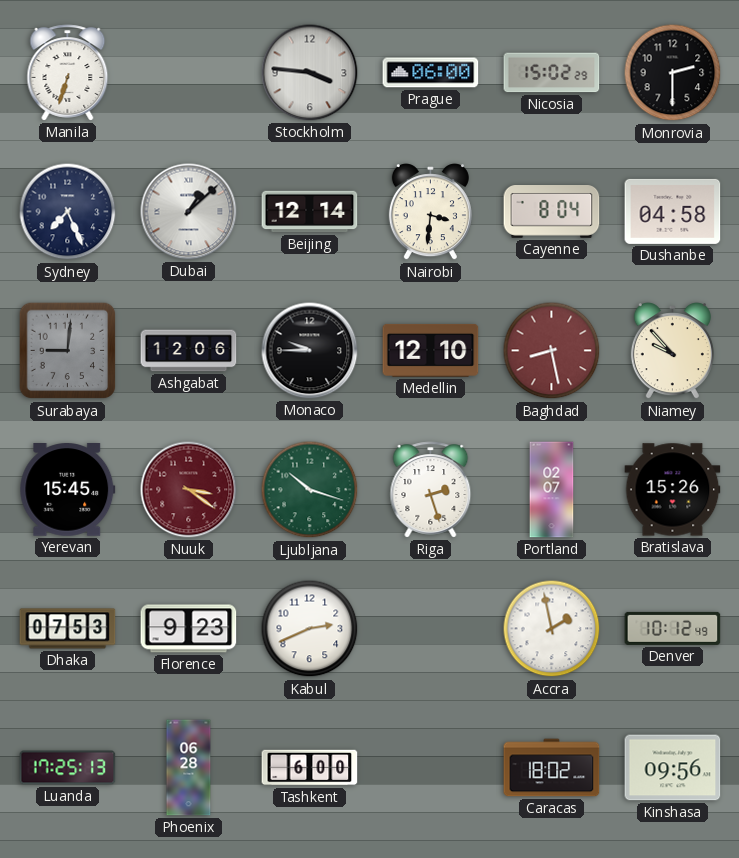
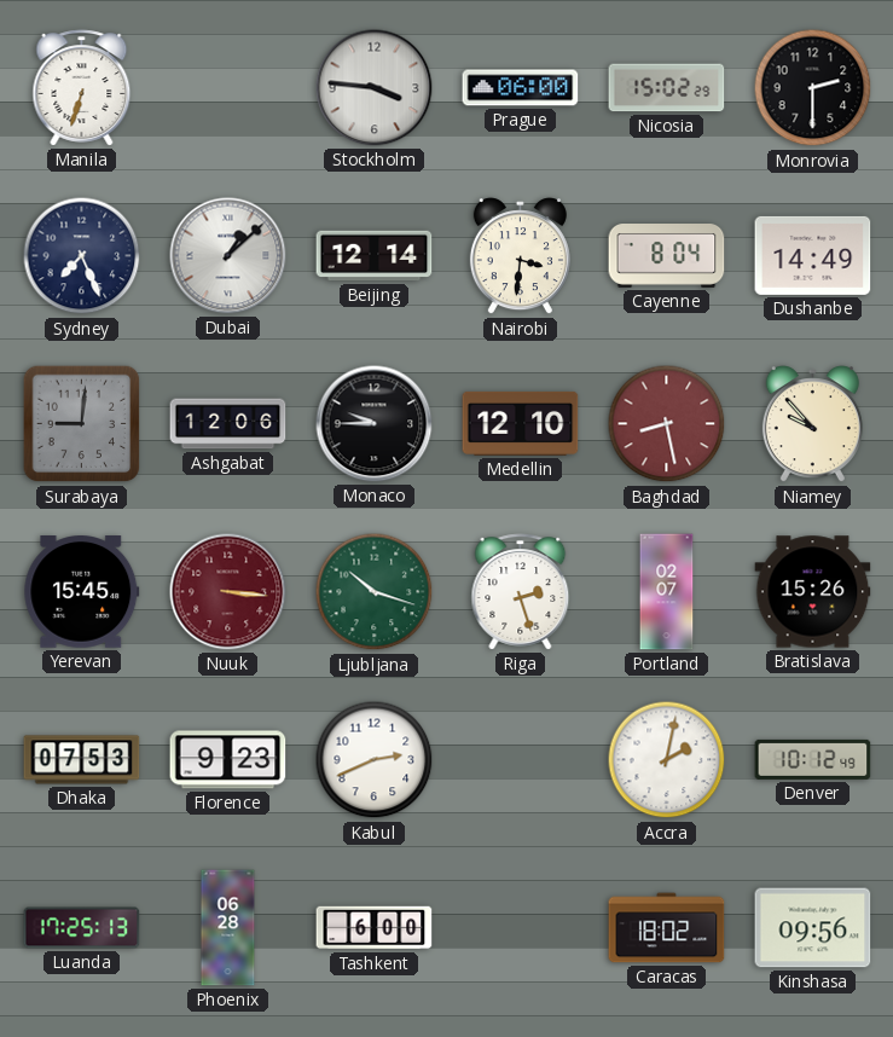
Dushanbe: 04:58 -> 14:49
Nuuk: 3:21 -> 3:16
Accra: 1:58 -> 2:02
